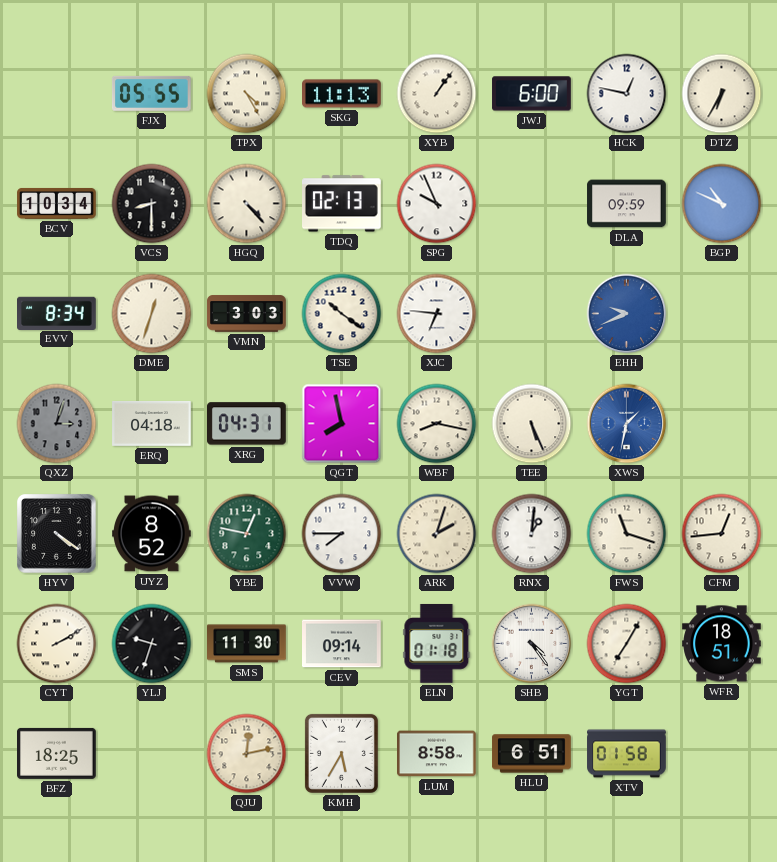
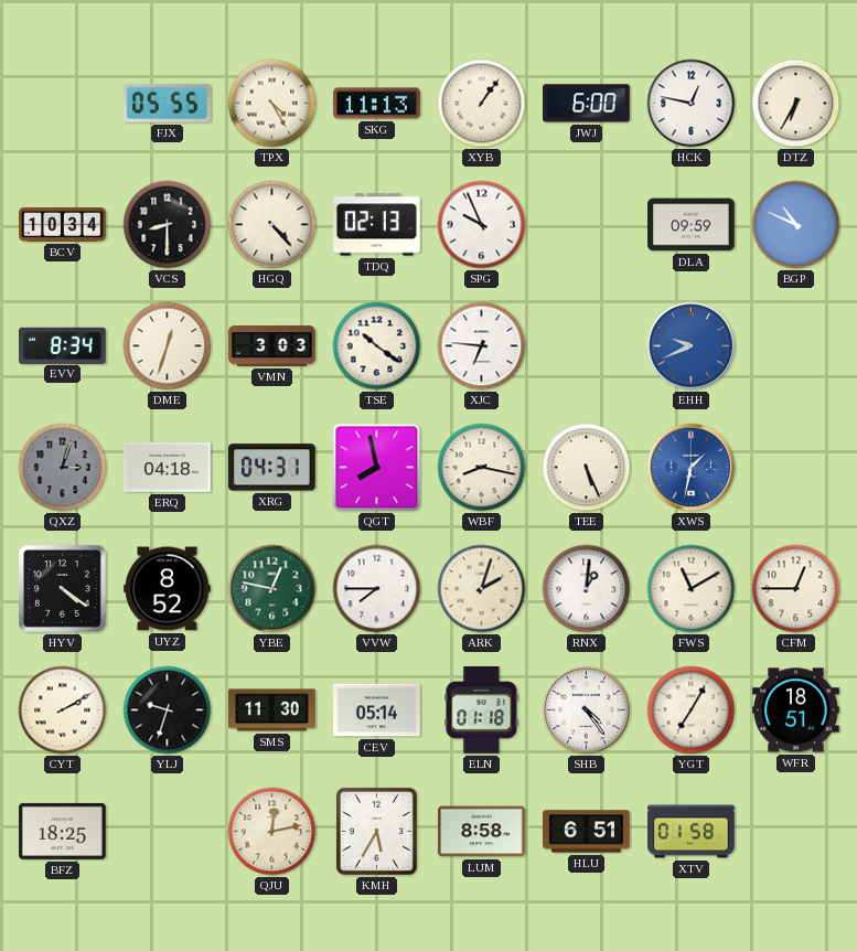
FWS: 11:18 -> 11:10
CFM: 12:44 -> 12:45
CEV: 09:14 -> 05:14
